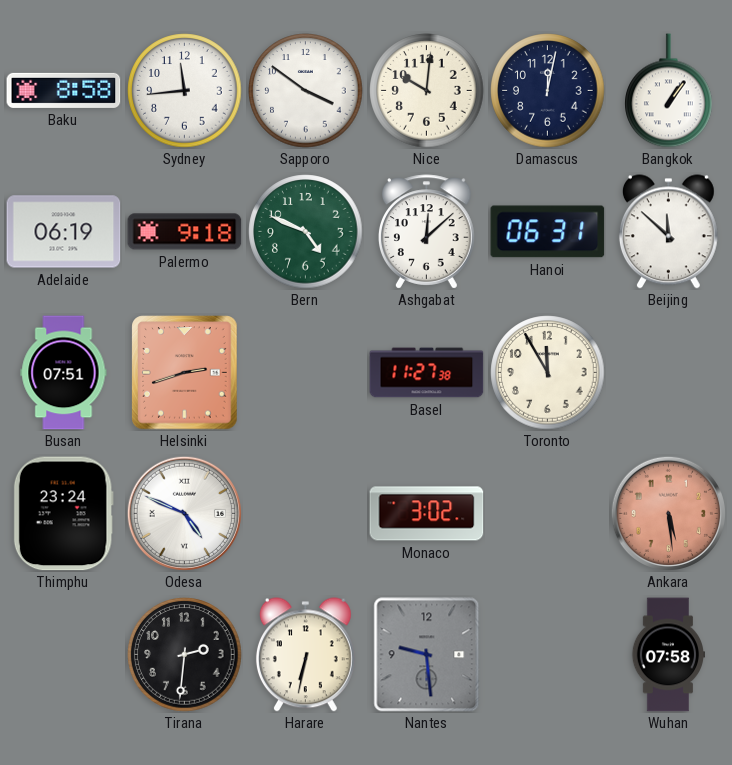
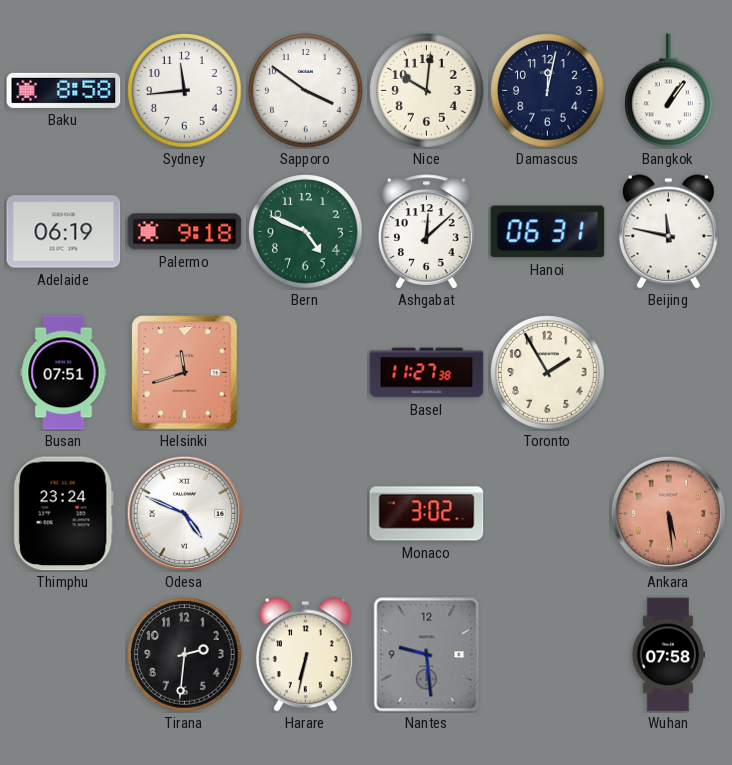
Beijing: 11:52 -> 11:47
Helsinki: 2:42 -> 11:42
Toronto: 11:55 -> 1:55
